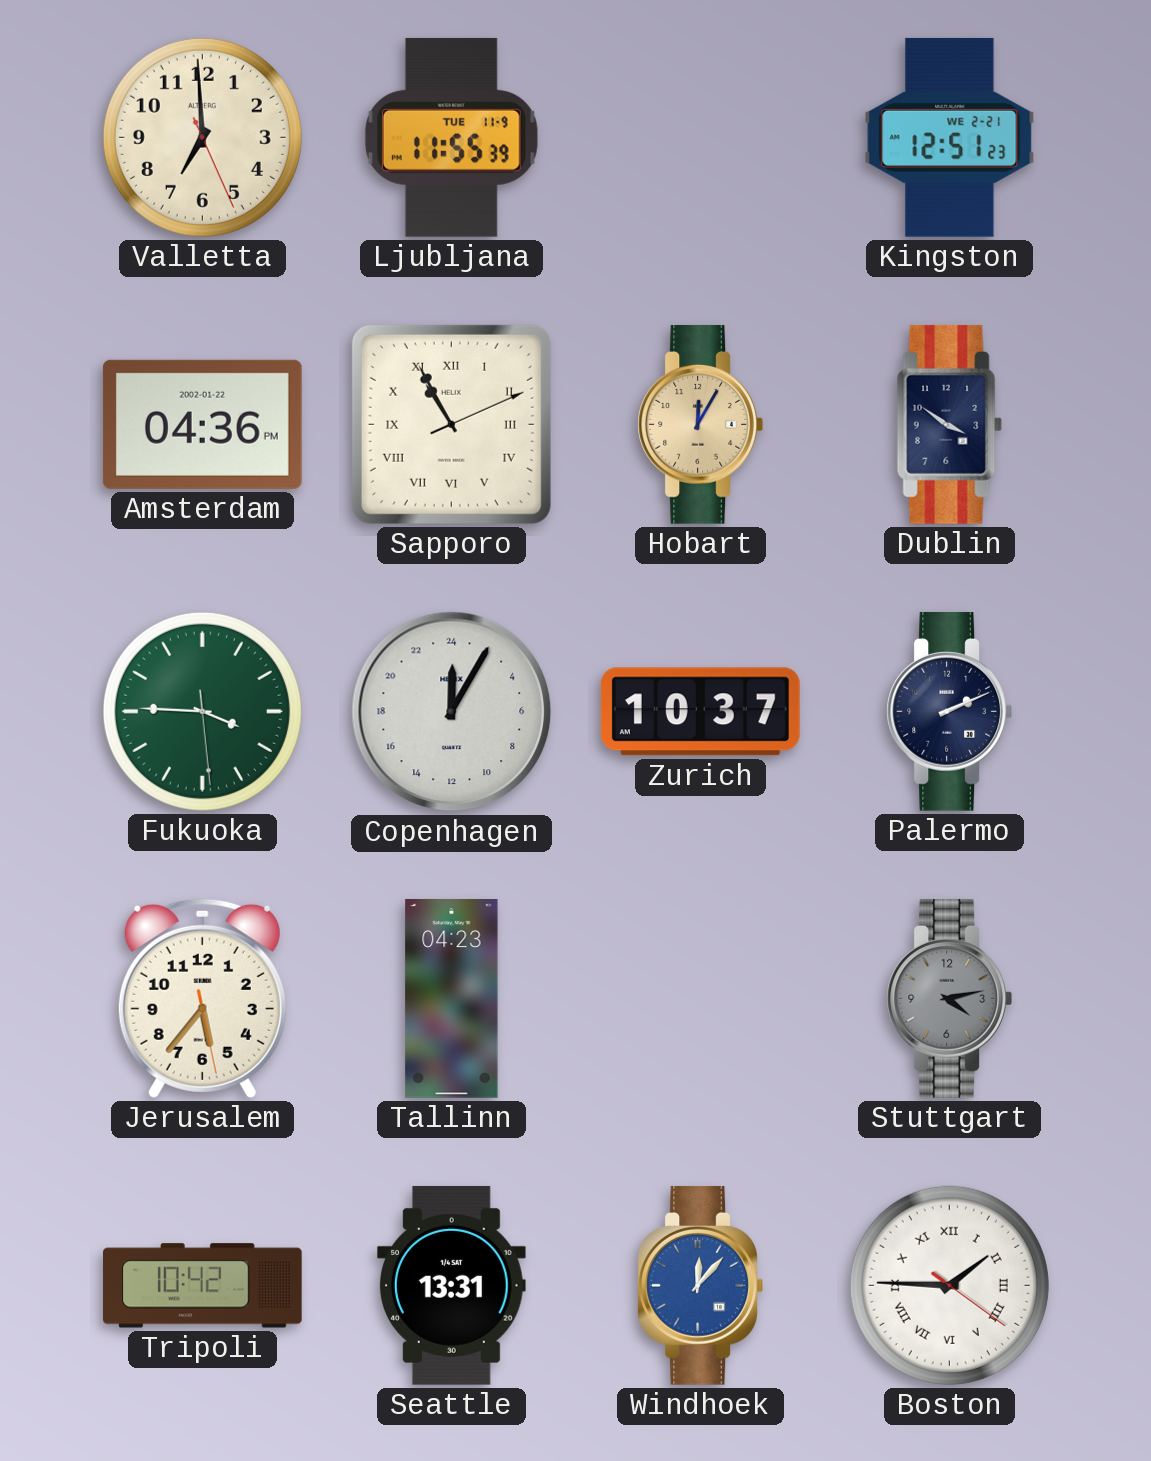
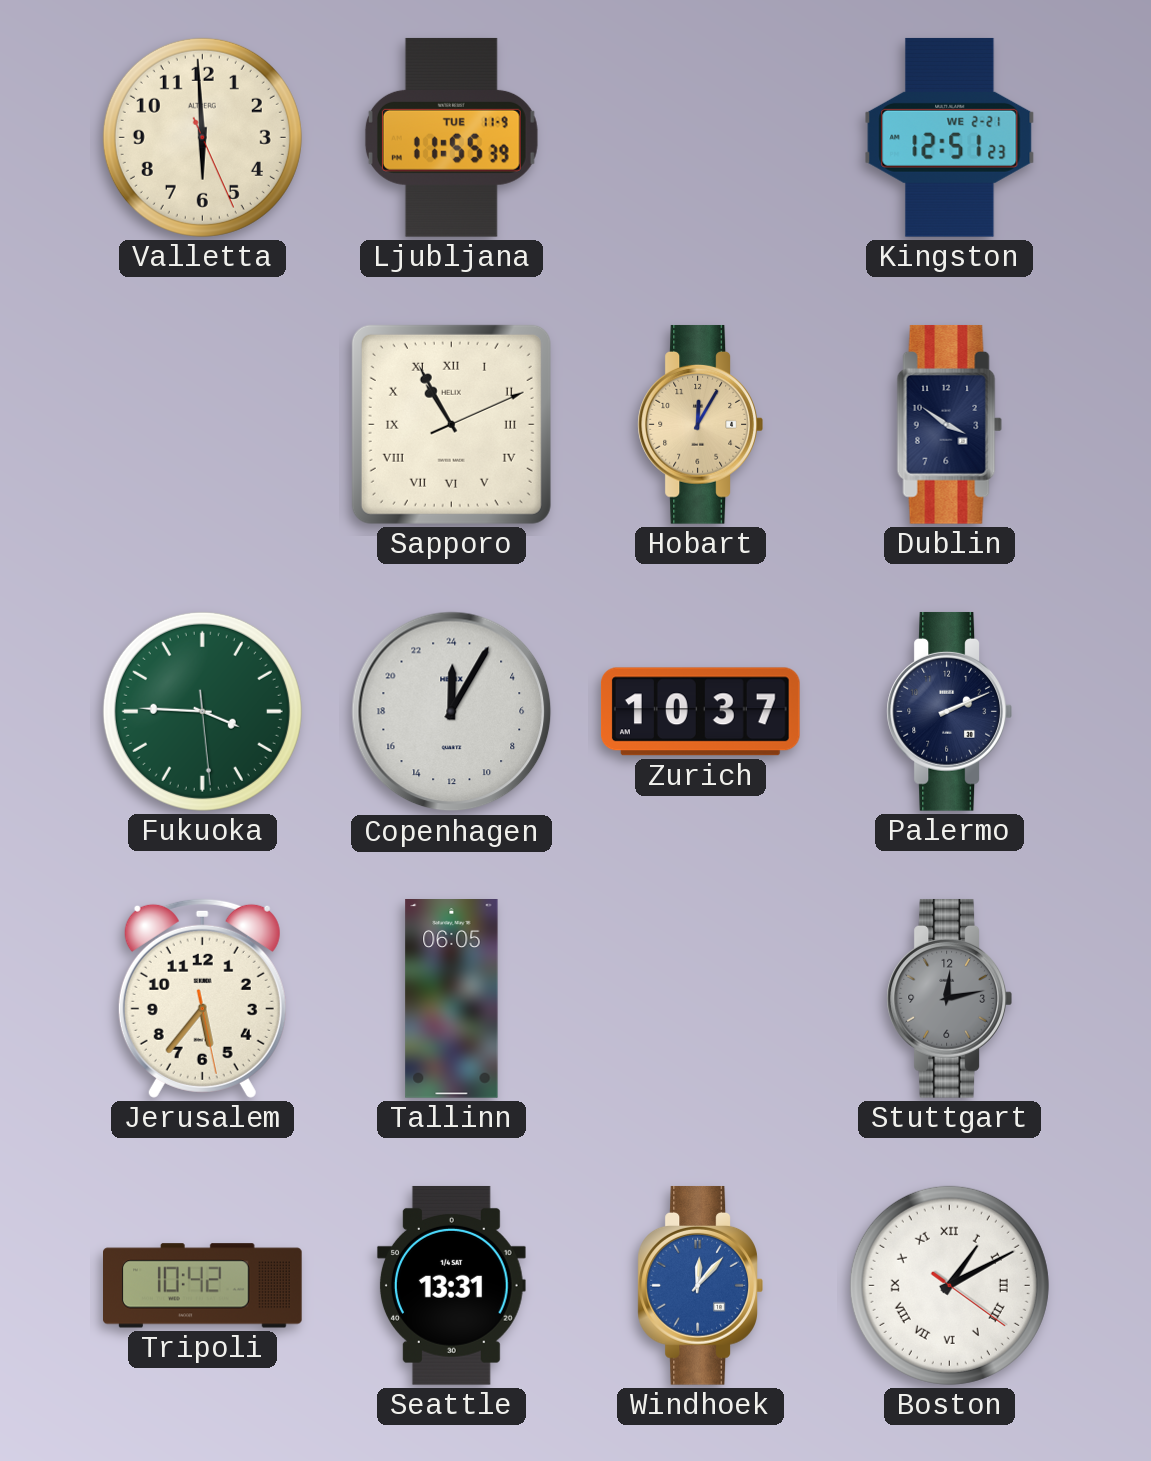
Valletta: 6:59 -> 5:59
Amsterdam: 04:36 -> none
Tallinn: 04:23 -> 06:05
Stuttgart: 4:13 -> 12:13
Boston: 1:45 -> 1:10
